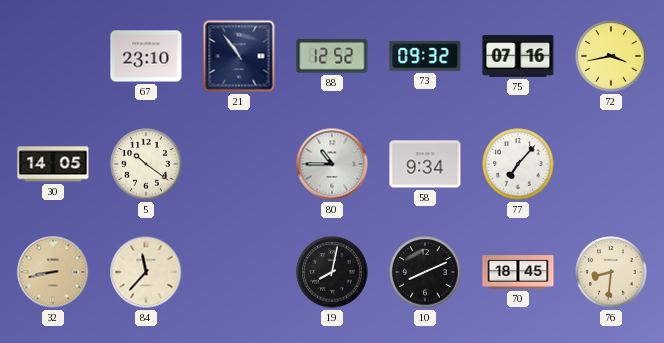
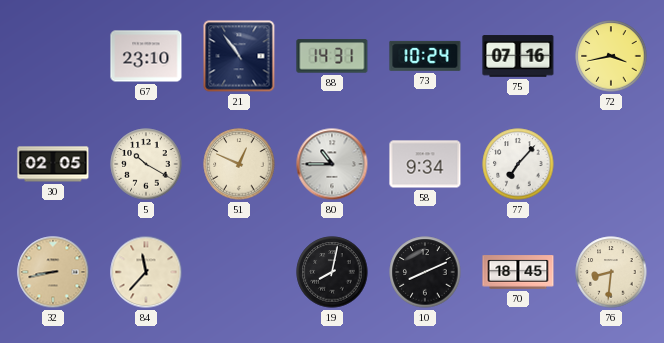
88: 12:52 -> 14:31
73: 09:32 -> 10:24
30: 14:05 -> 02:05
5: 10:21 -> 10:20
51: none -> 12:49
